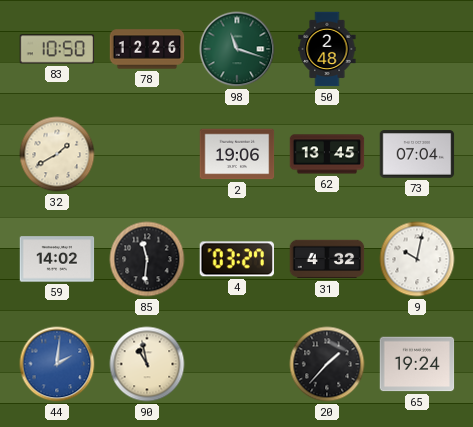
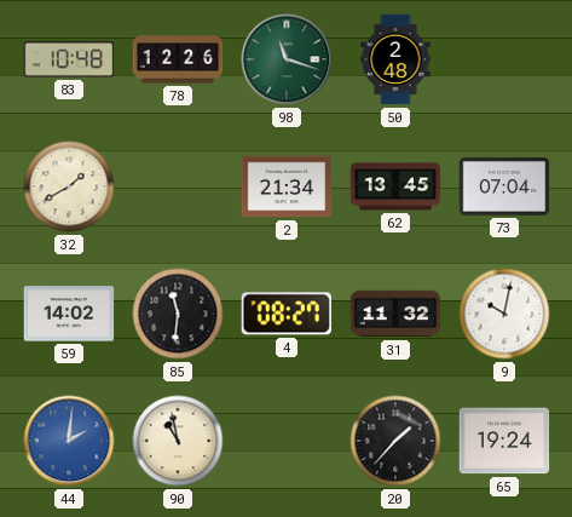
83: 10:50 -> 10:48
2: 19:06 -> 21:34
4: 03:27 -> 08:27
31: 4:32 -> 11:32
